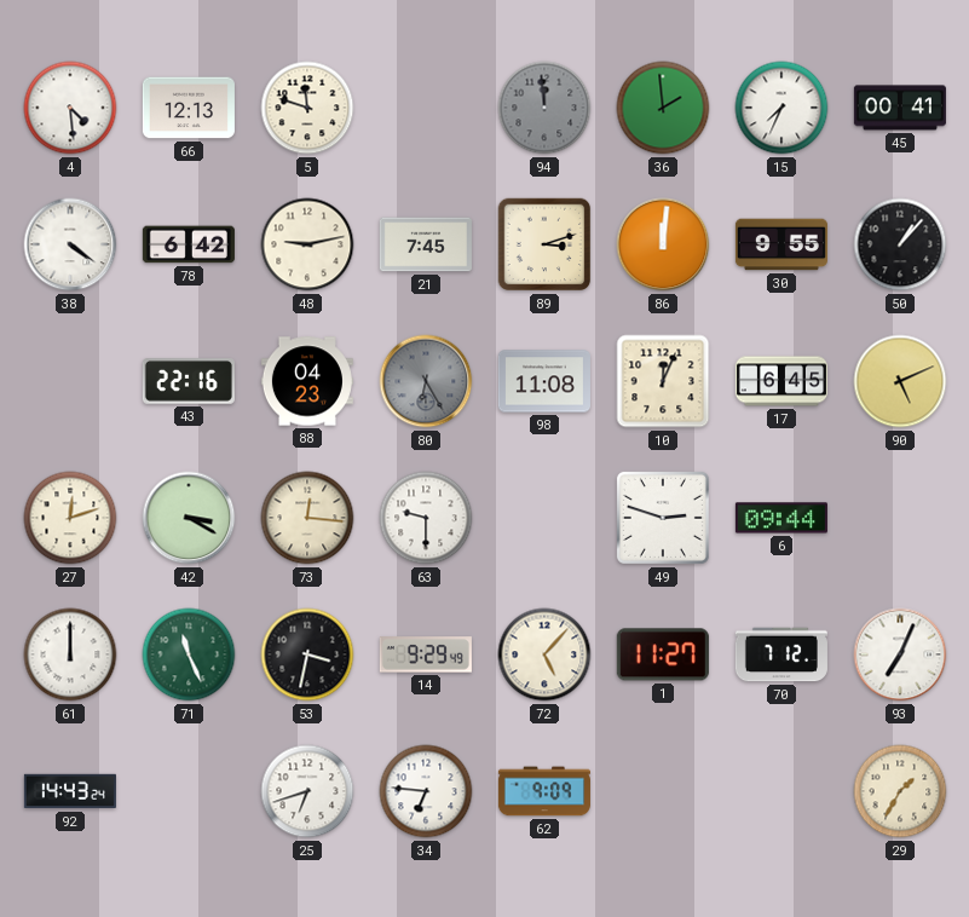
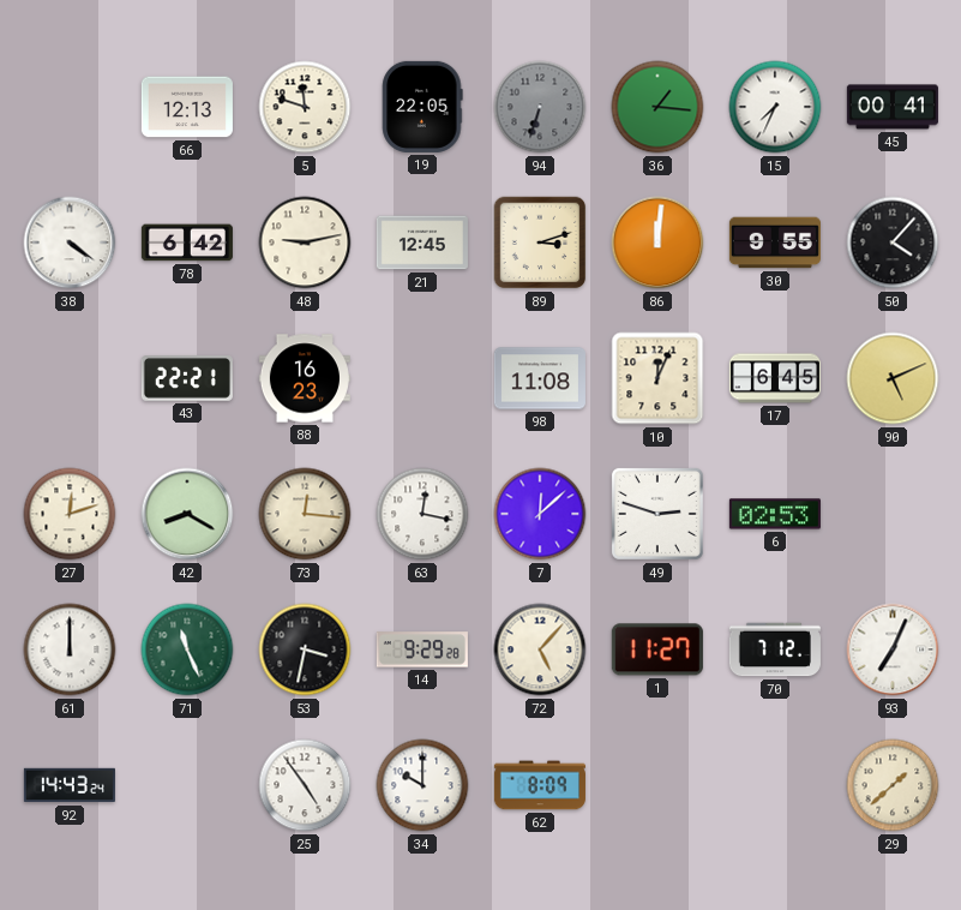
4: 4:29 -> none
19: none -> 22:05
94: 11:59 -> 6:33
36: 1:59 -> 1:16
21: 7:45 -> 12:45
50: 1:07 -> 4:07
43: 22:16 -> 22:21
88: 04:23 -> 16:23
80: 6:25 -> none
42: 3:20 -> 8:20
63: 9:30 -> 12:17
7: none -> 12:08
6: 09:44 -> 02:53
14: 9:29:49 -> 9:29:28
25: 6:42 -> 4:54
34: 6:46 -> 10:00
62: 9:09 -> 8:09
29: 1:35 -> 1:38
